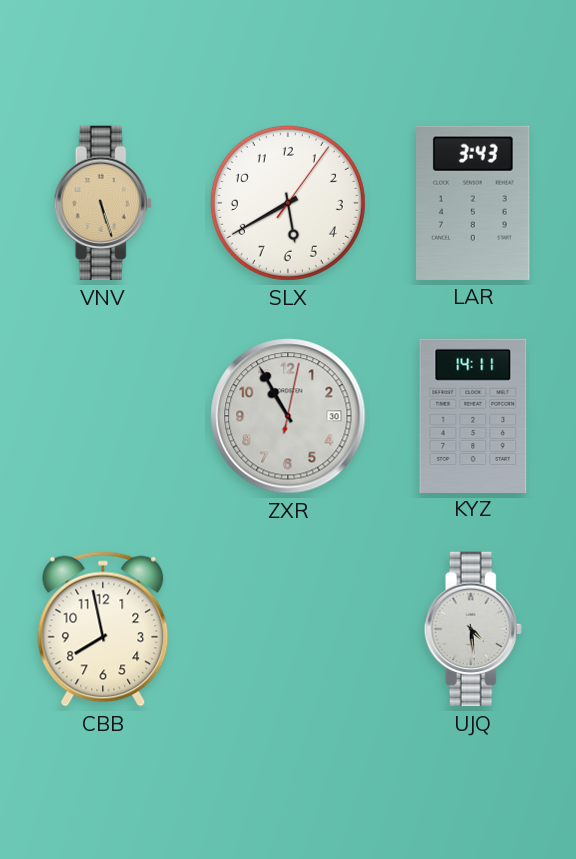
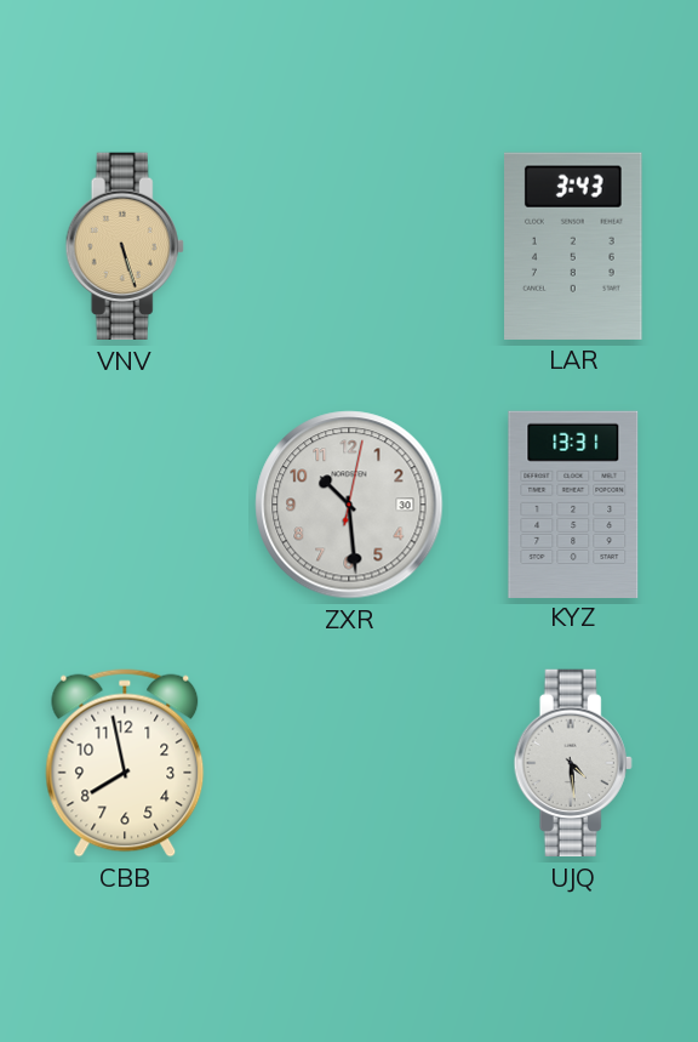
SLX: 5:40 -> none
ZXR: 10:55 -> 10:29
KYZ: 14:11 -> 13:31
